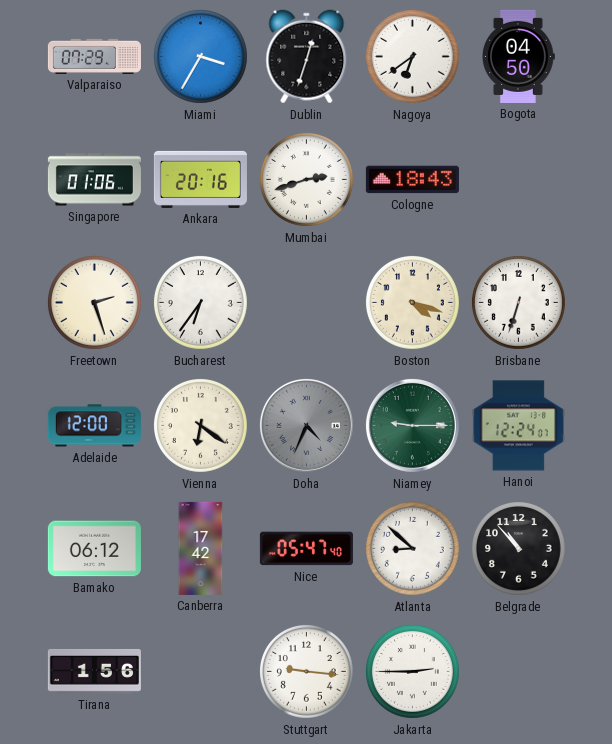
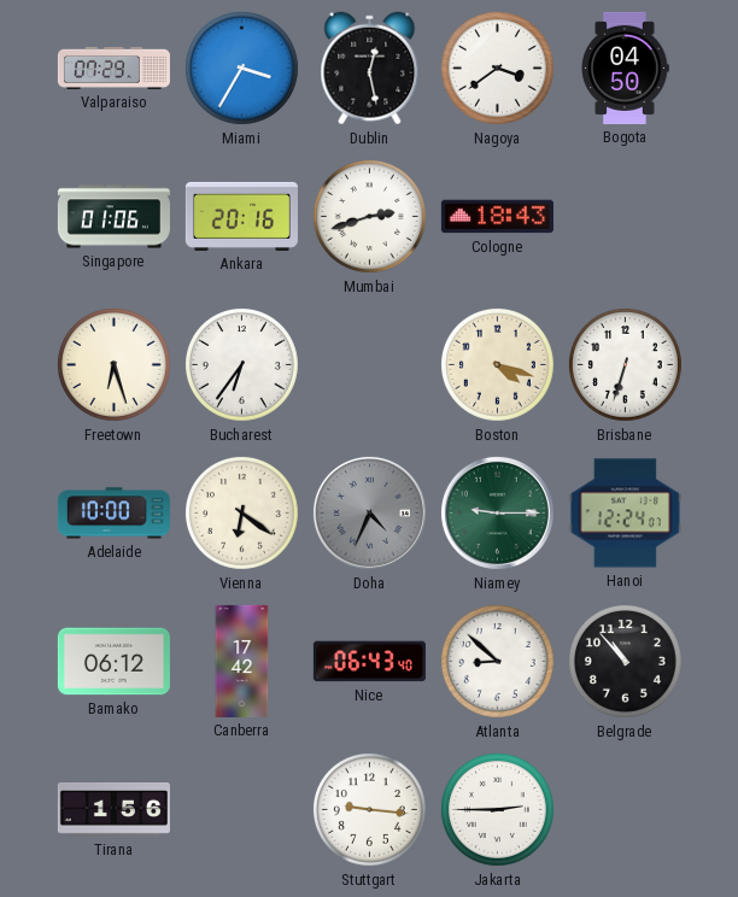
Dublin: 12:33 -> 12:28
Nagoya: 6:39 -> 3:39
Freetown: 2:27 -> 6:27
Adelaide: 12:00 -> 10:00
Nice: 05:47 -> 06:43
